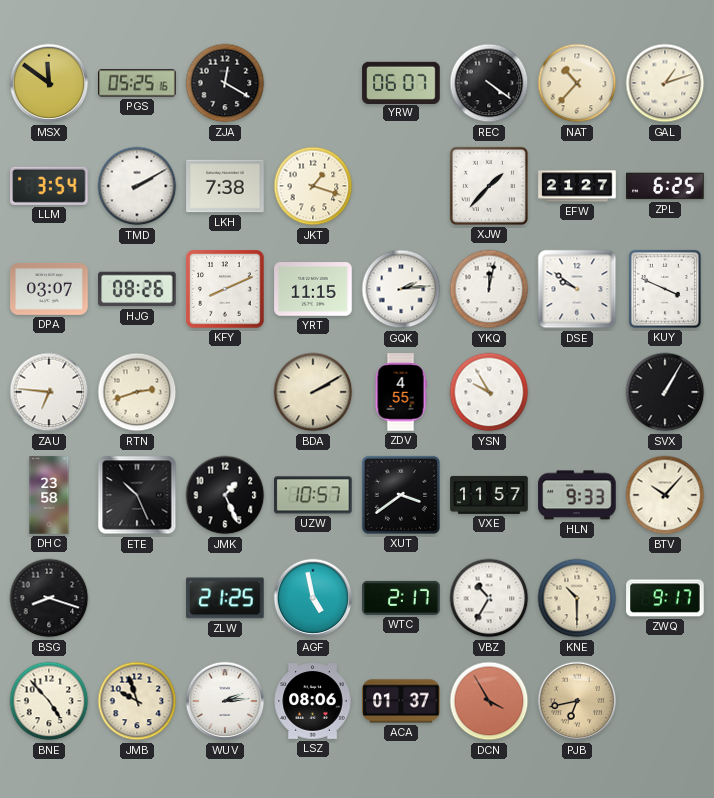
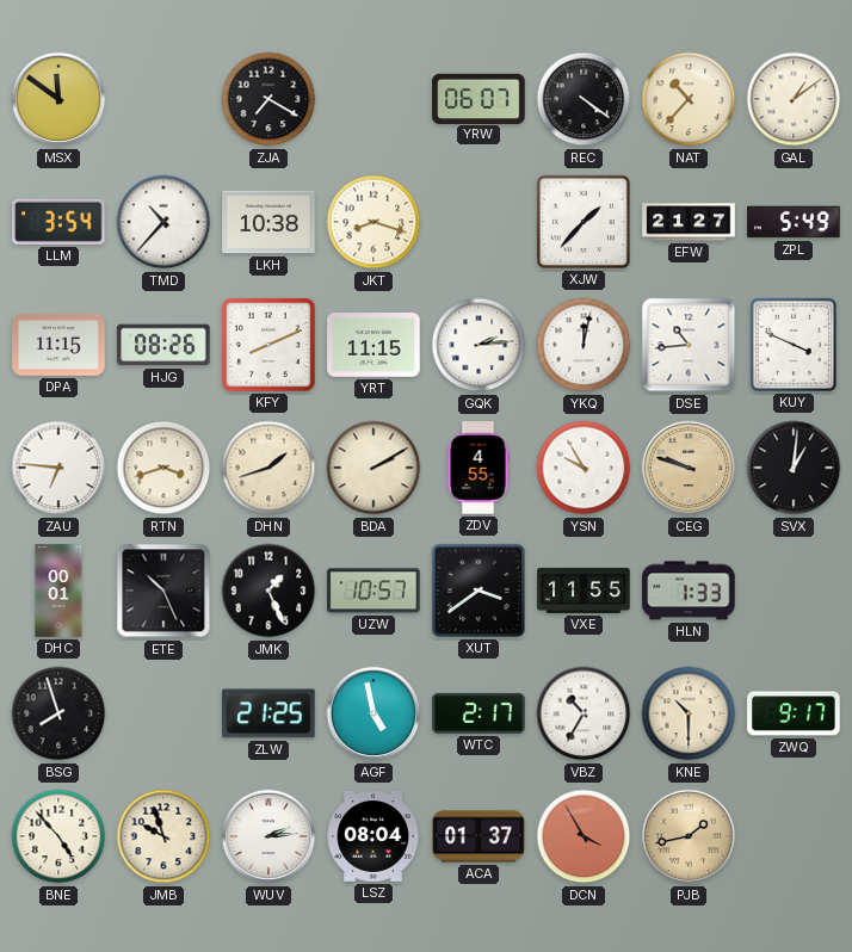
PGS: 05:25 -> none
ZJA: 12:20 -> 7:20
GAL: 1:12 -> 1:09
TMD: 2:10 -> 10:37
LKH: 7:38 -> 10:38
JKT: 1:18 -> 8:18
ZPL: 6:25 -> 5:49
DPA: 03:07 -> 11:15
DSE: 9:51 -> 10:44
RTN: 2:42 -> 3:42
DHN: none -> 1:42
CEG: none -> 9:48
SVX: 1:05 -> 1:01
DHC: 23:58 -> 00:01
VXE: 11:57 -> 11:55
HLN: 9:33 -> 1:33
BTV: 10:07 -> none
BSG: 8:18 -> 7:57
LSZ: 08:06 -> 08:04
PJB: 6:43 -> 1:43
